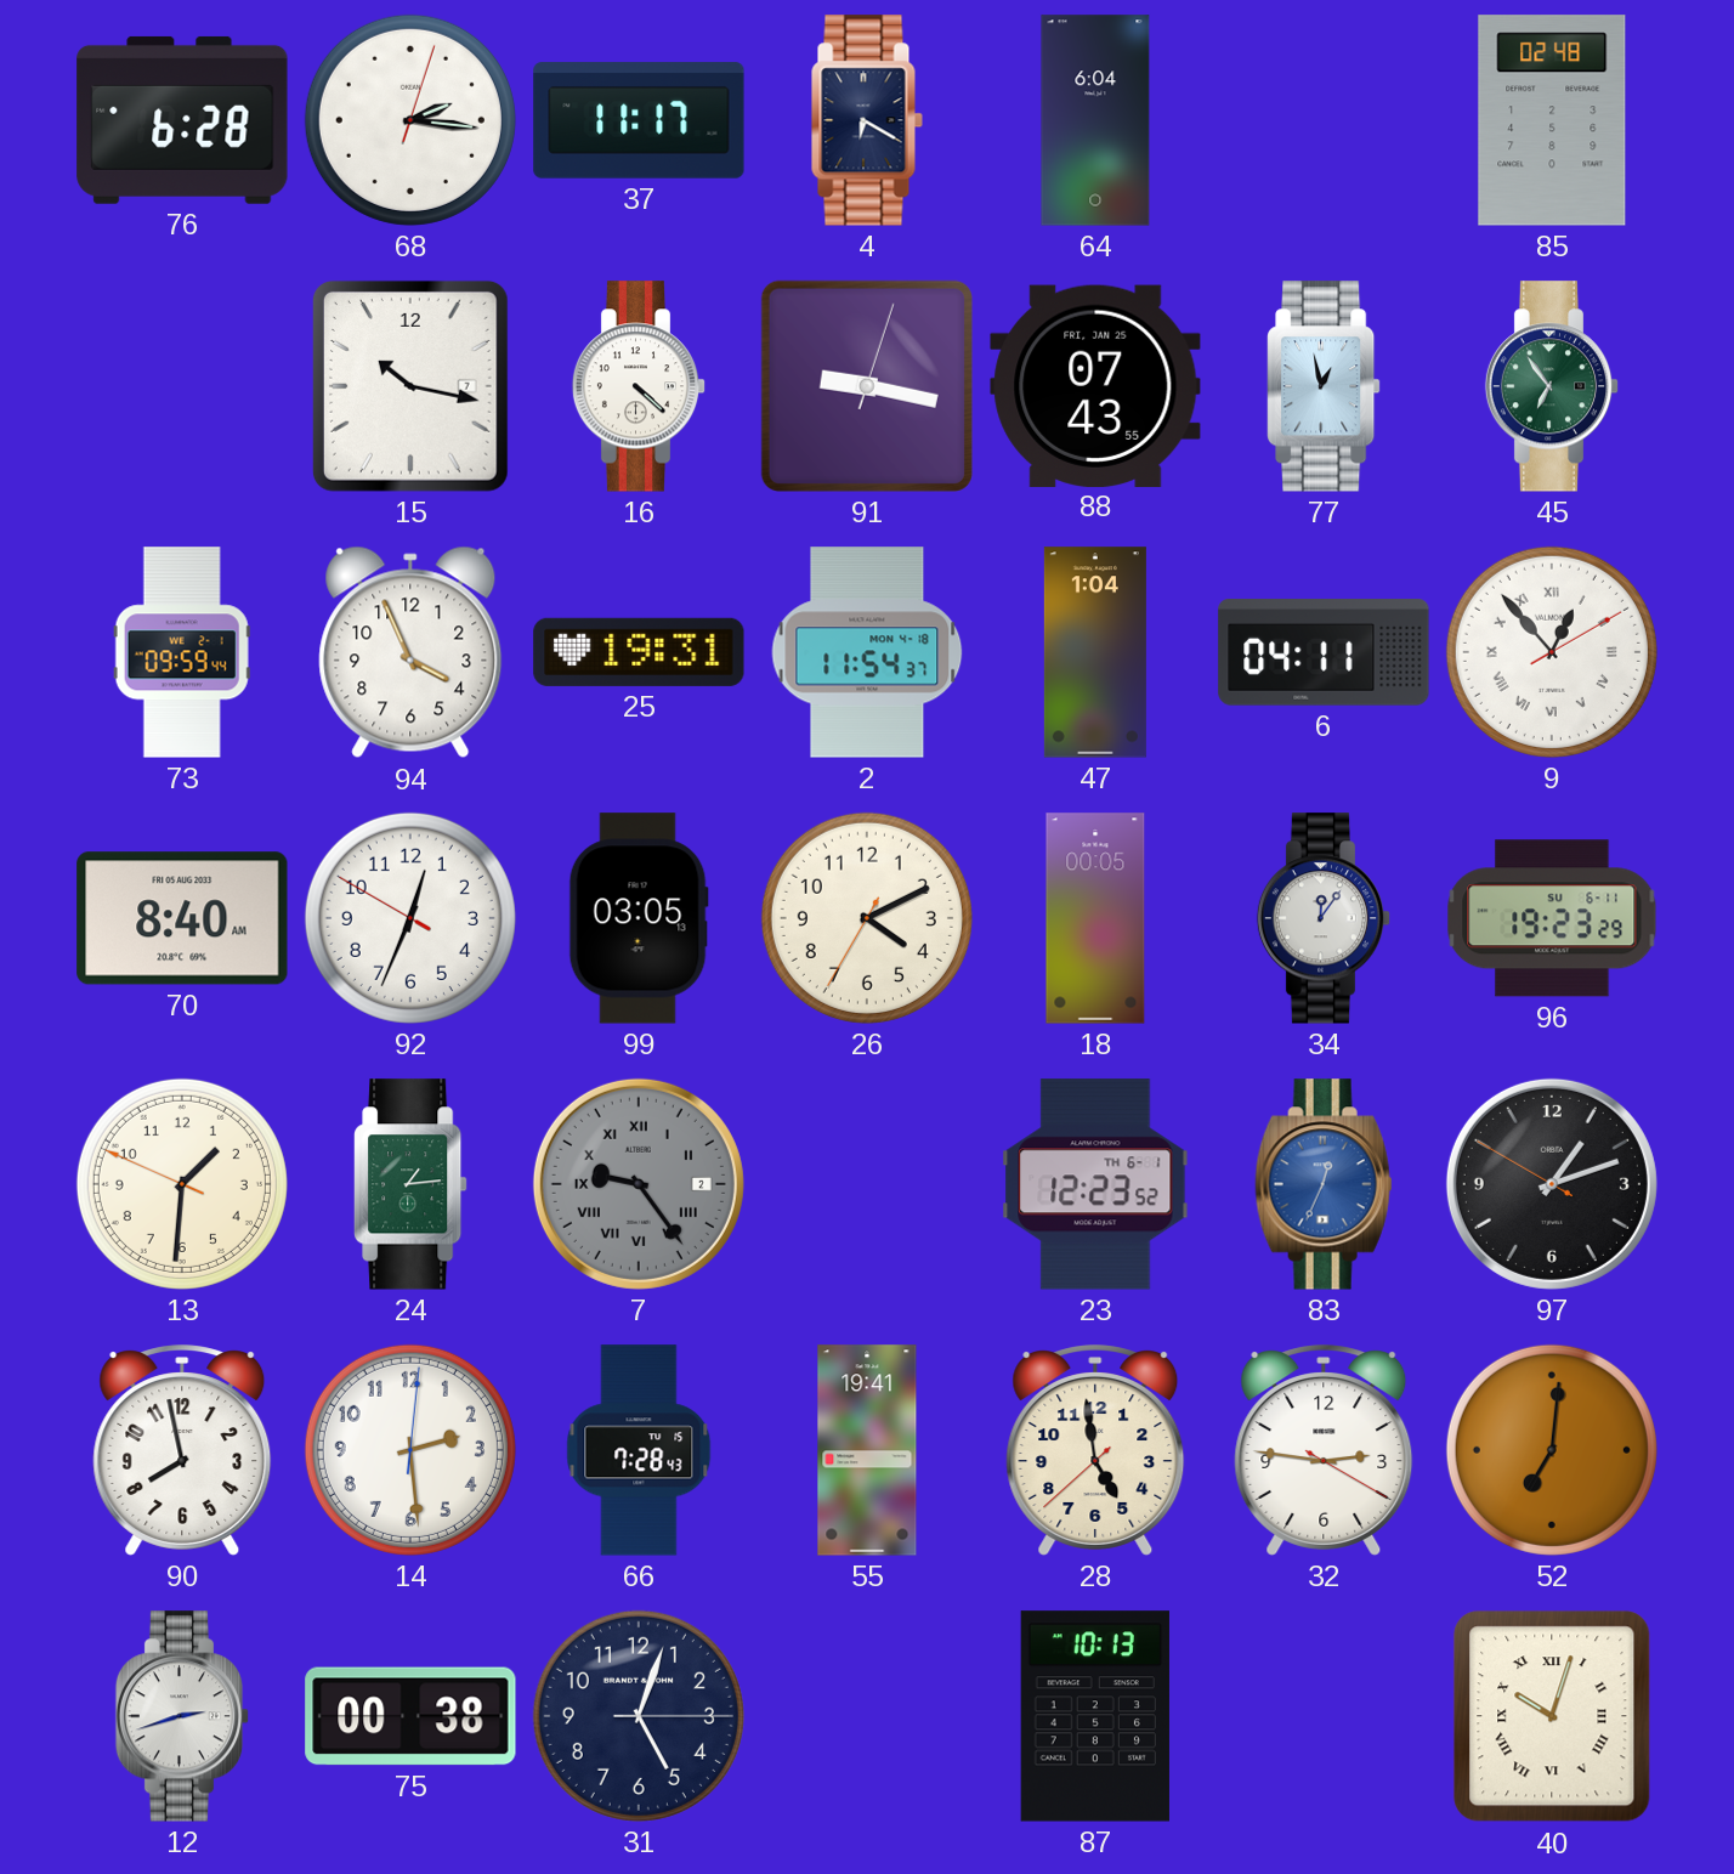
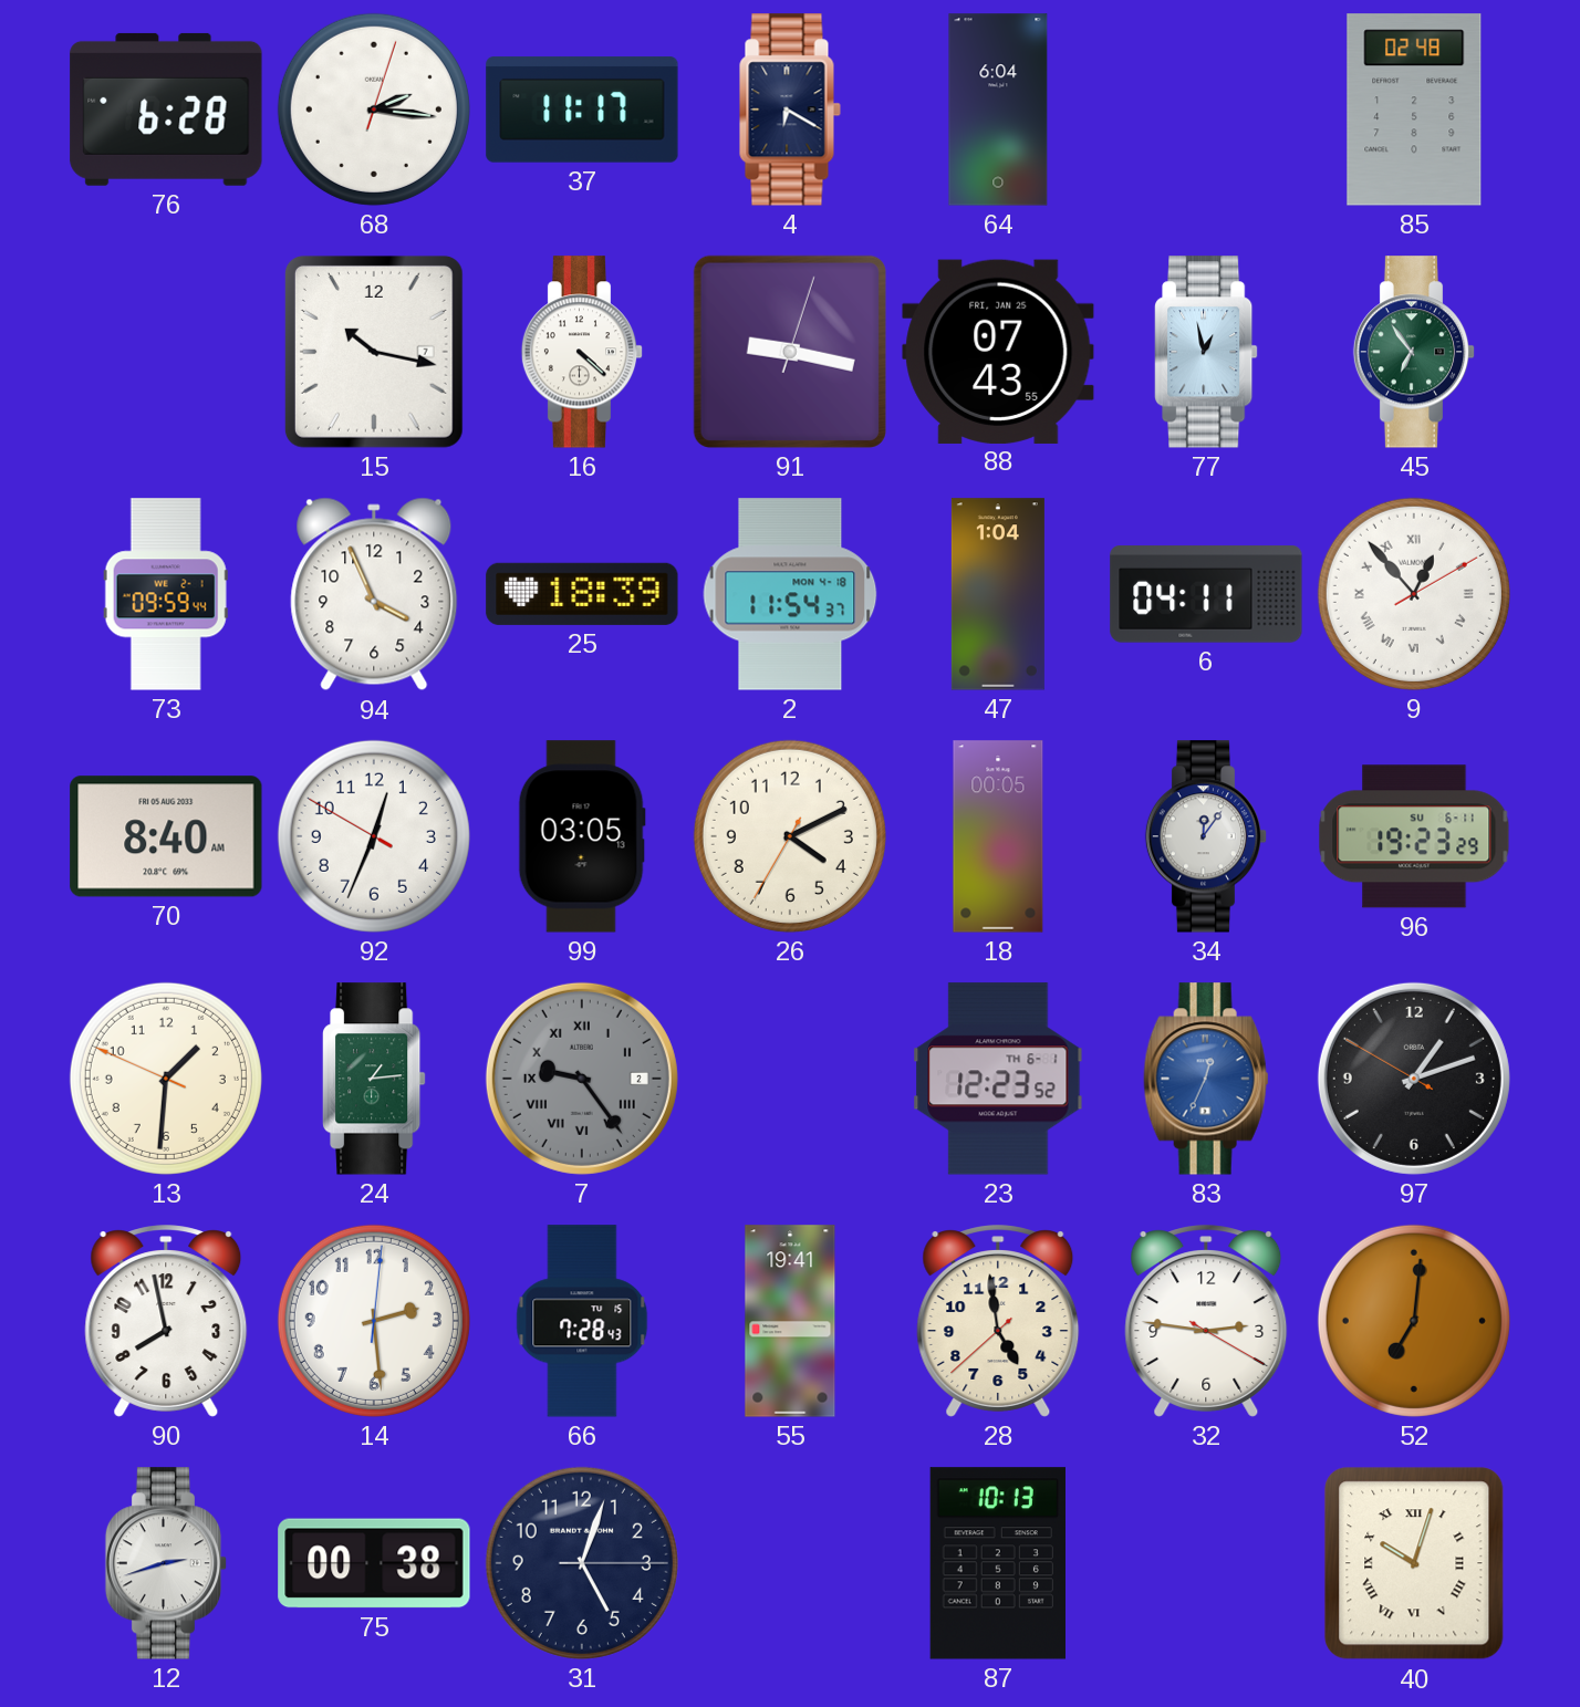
25: 19:31 -> 18:39
